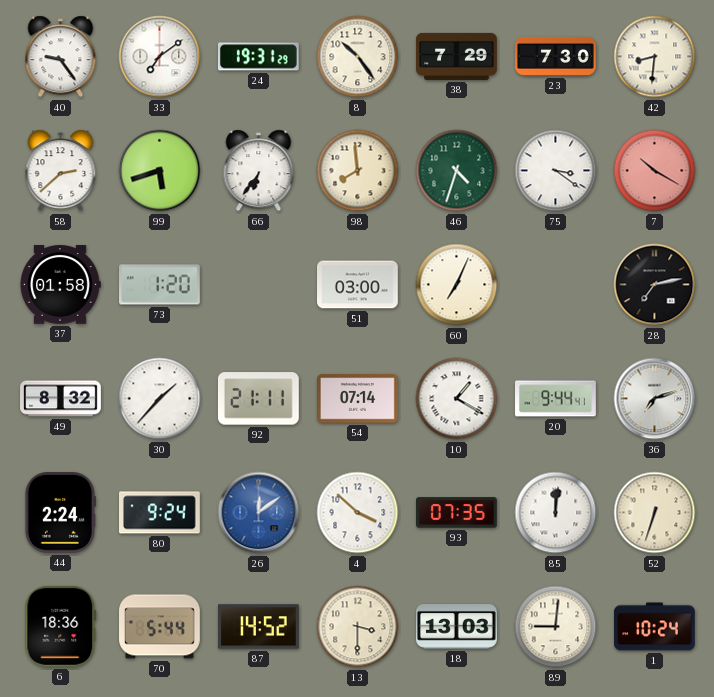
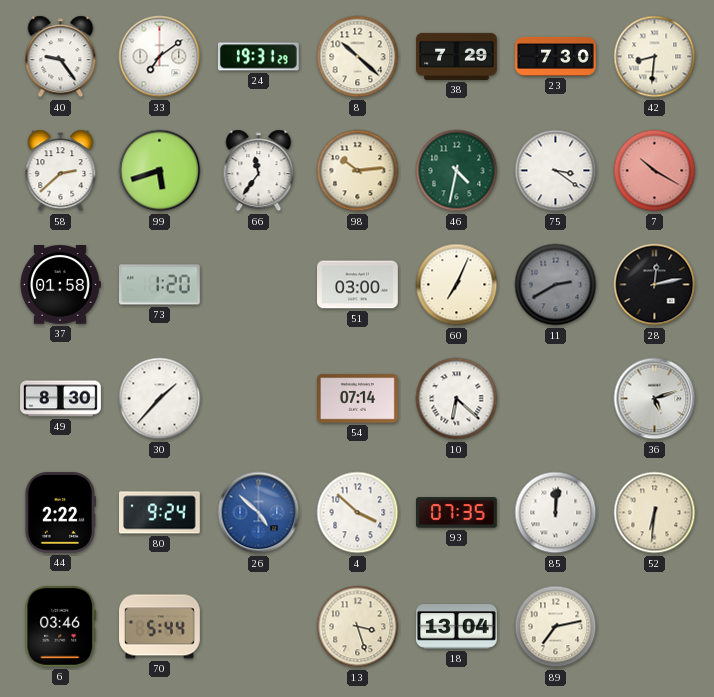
8: 10:24 -> 10:22
66: 6:36 -> 11:36
98: 7:59 -> 10:14
46: 4:33 -> 4:32
11: none -> 2:40
28: 7:13 -> 12:13
49: 8:32 -> 8:30
92: 21:11 -> none
10: 1:20 -> 6:22
20: 9:44 -> none
36: 7:12 -> 5:12
44: 2:24 -> 2:22
26: 12:09 -> 4:52
52: 6:33 -> 6:31
6: 18:36 -> 03:46
87: 14:52 -> none
13: 3:30 -> 3:27
18: 13:03 -> 13:04
89: 9:01 -> 7:13
1: 10:24 -> none
